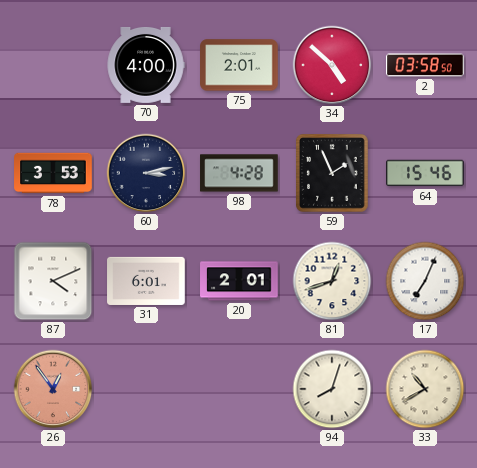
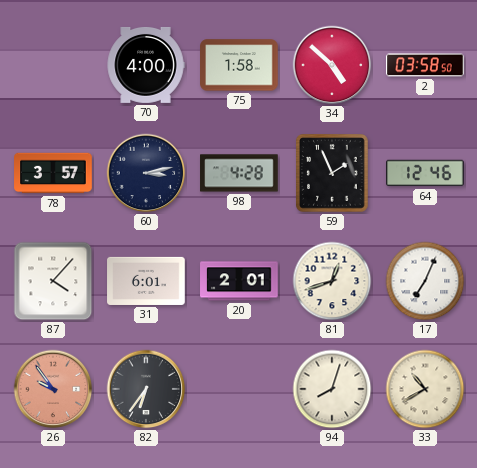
75: 2:01 -> 1:58
78: 3:53 -> 3:57
64: 15:46 -> 12:46
87: 4:11 -> 4:07
26: 12:54 -> 9:54
82: none -> 6:36
